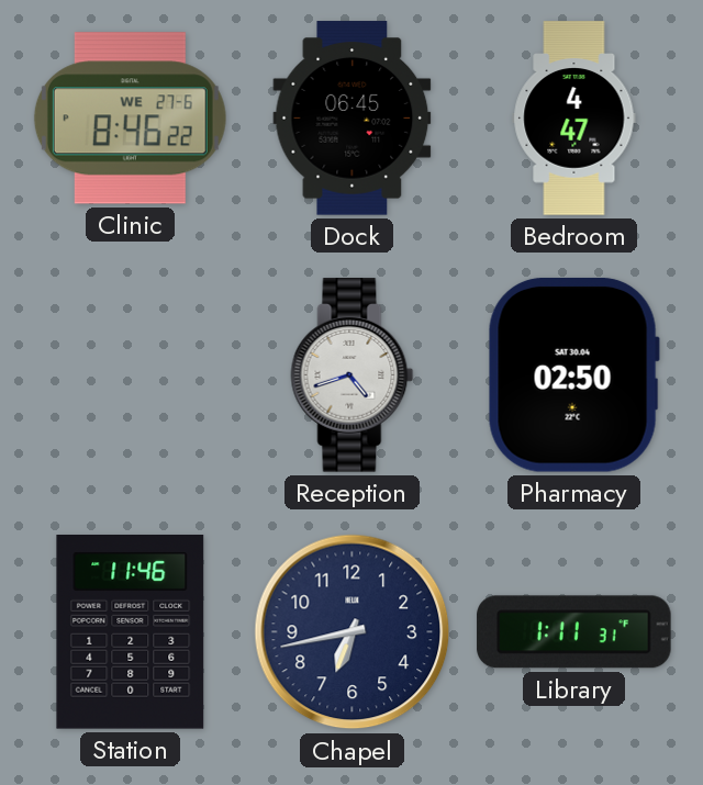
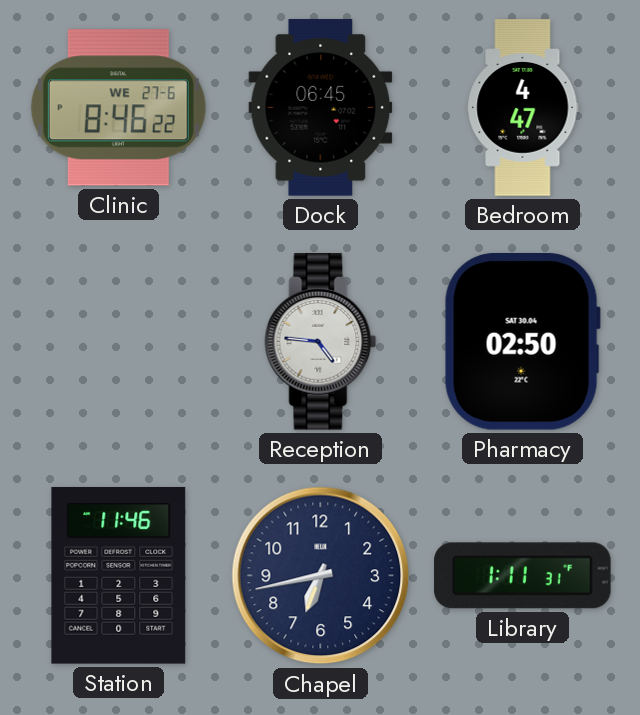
Reception: 4:42 -> 4:46
